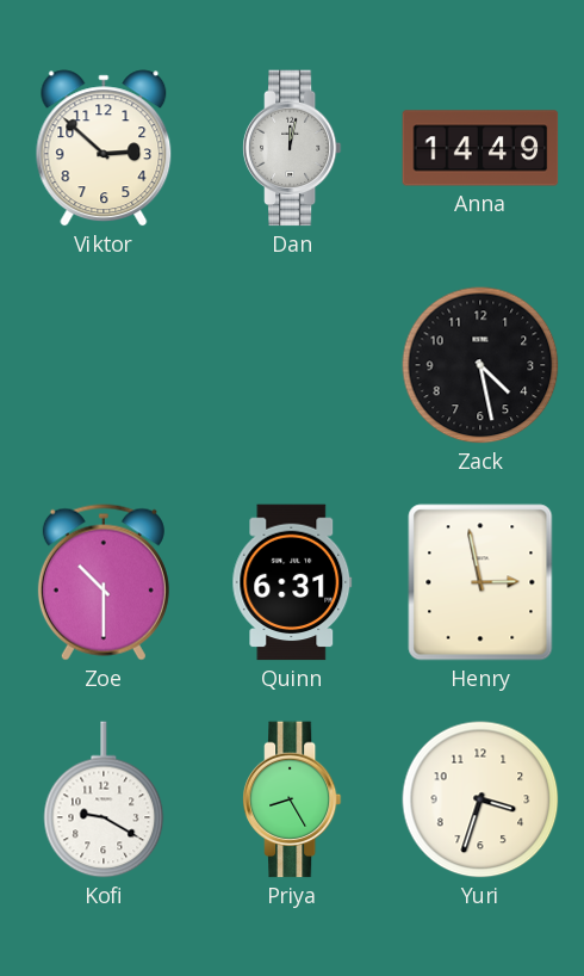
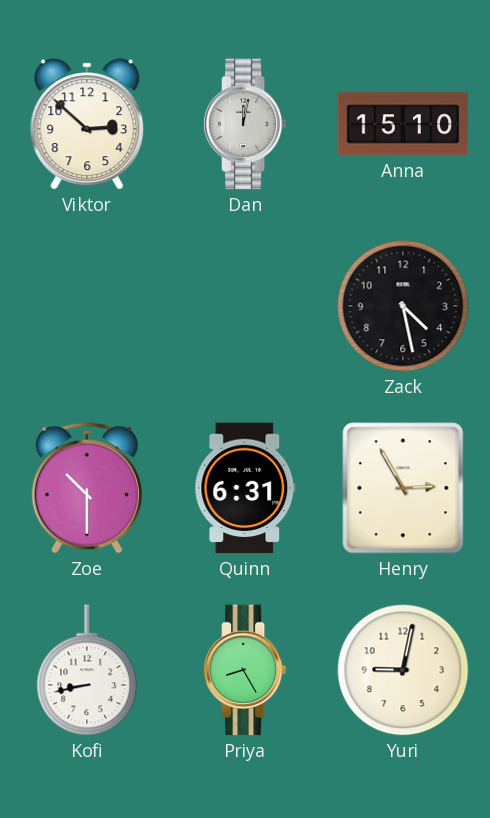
Anna: 14:49 -> 15:10
Henry: 2:58 -> 2:55
Kofi: 9:20 -> 8:43
Yuri: 3:33 -> 9:02
